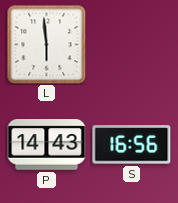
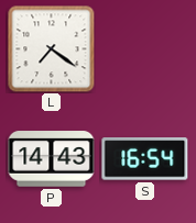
L: 5:59 -> 7:21
S: 16:56 -> 16:54
